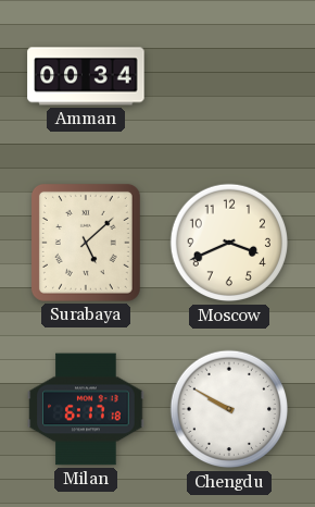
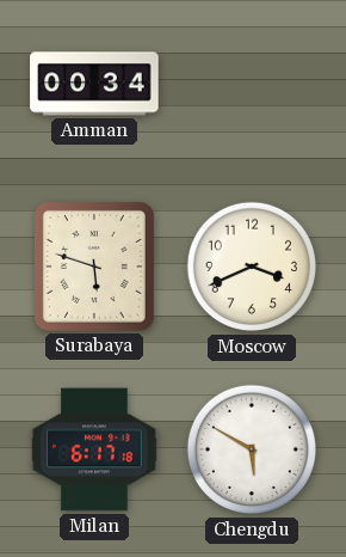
Surabaya: 5:08 -> 5:48
Chengdu: 9:50 -> 5:50
